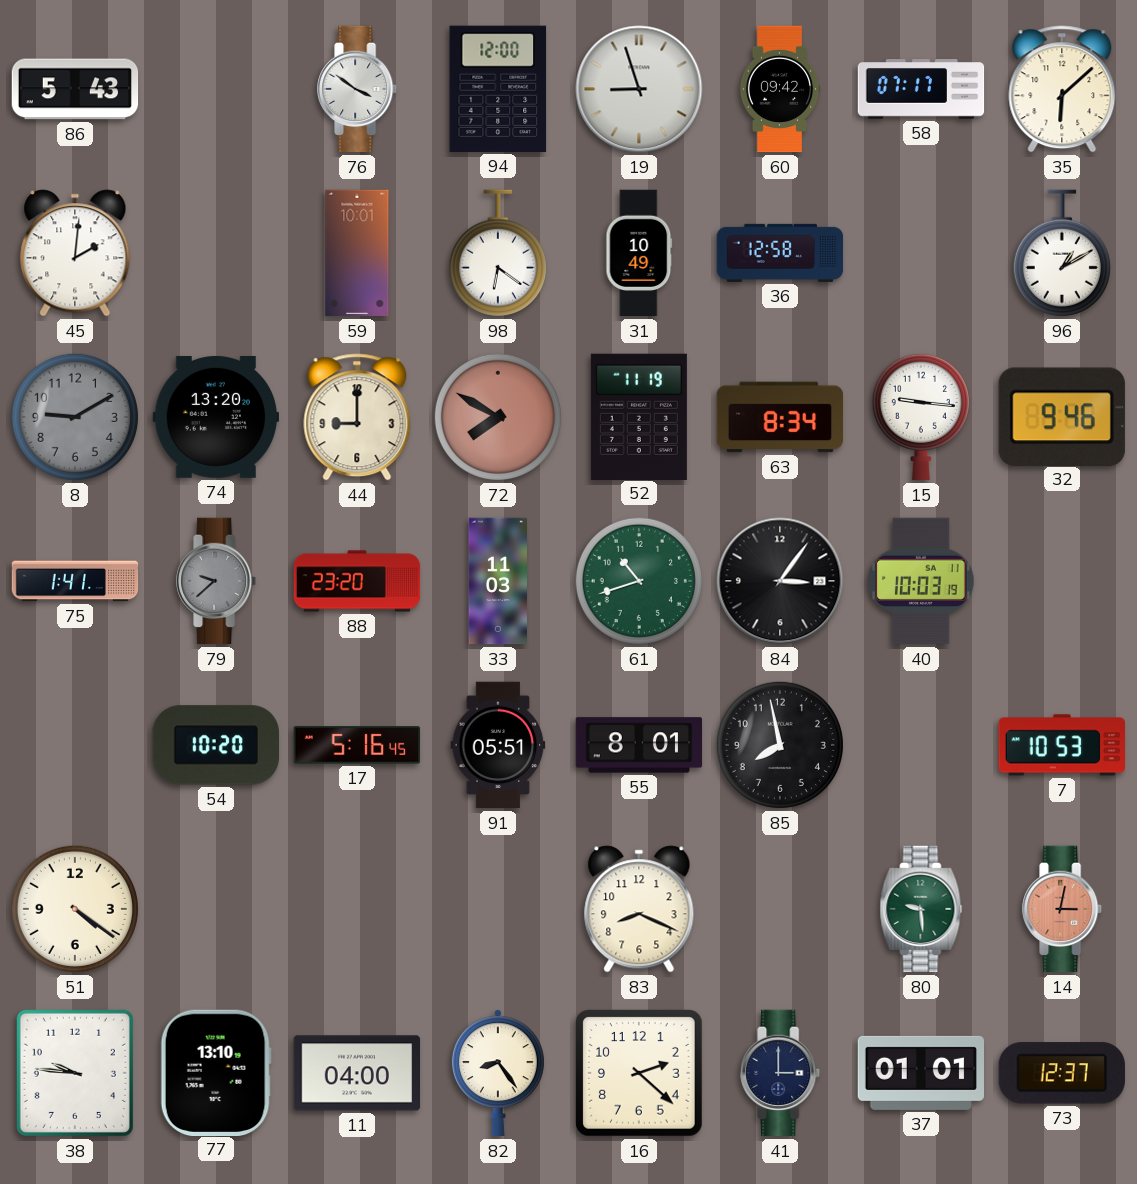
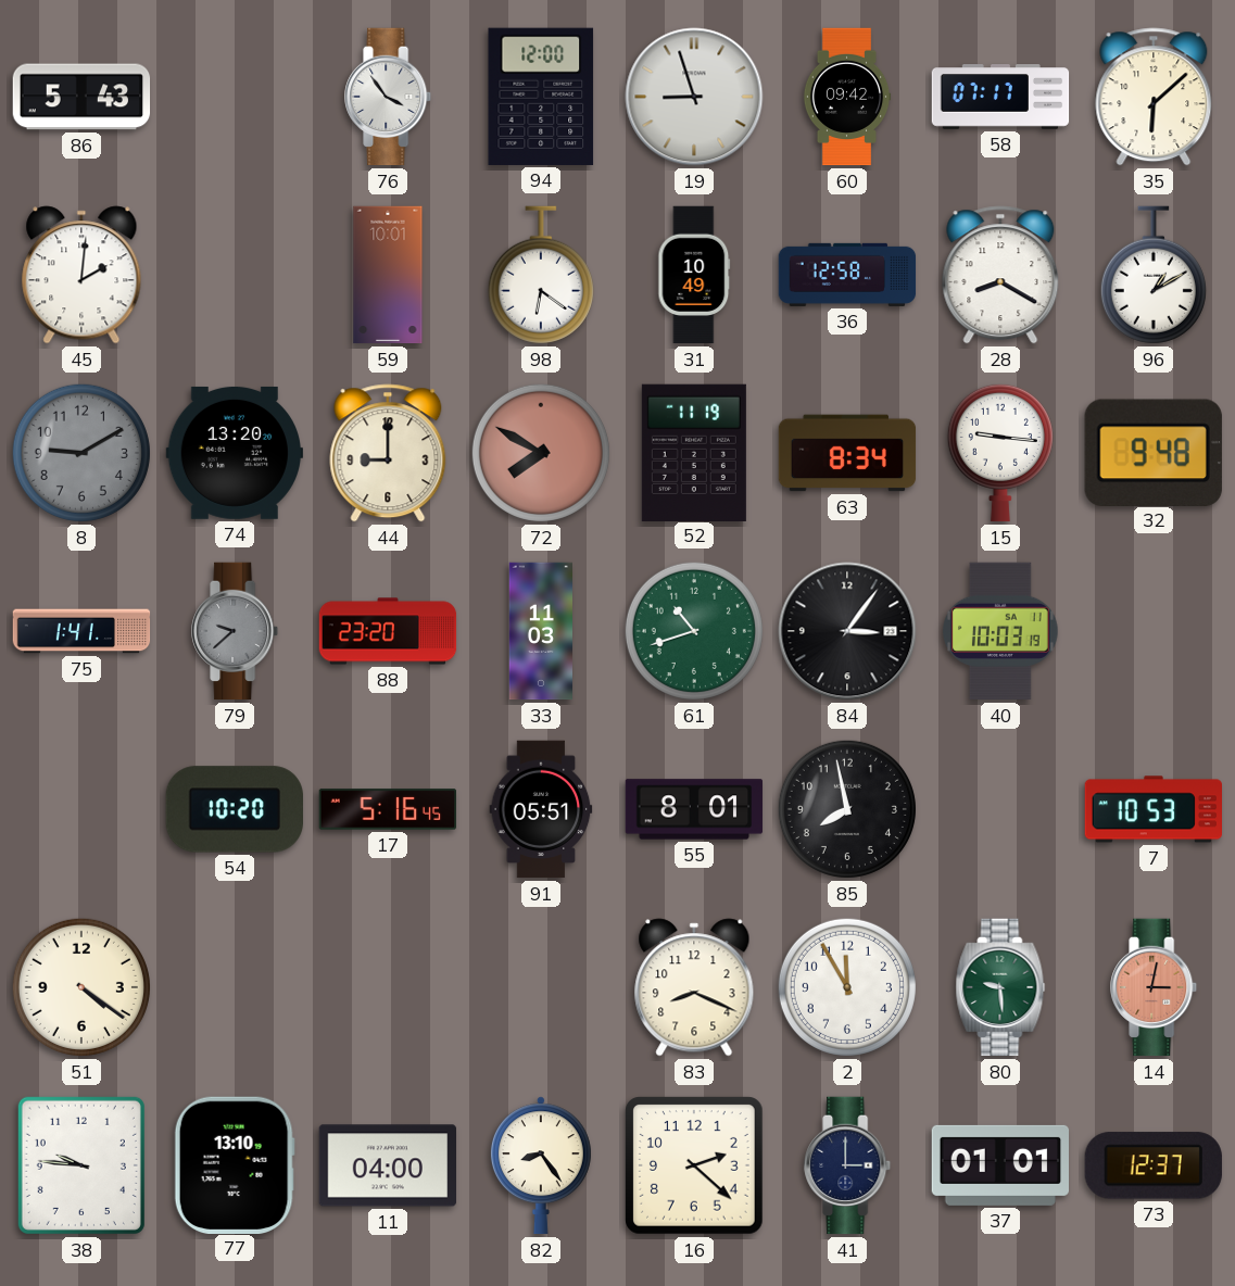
76: 3:51 -> 3:54
28: none -> 8:20
32: 9:46 -> 9:48
2: none -> 11:55
